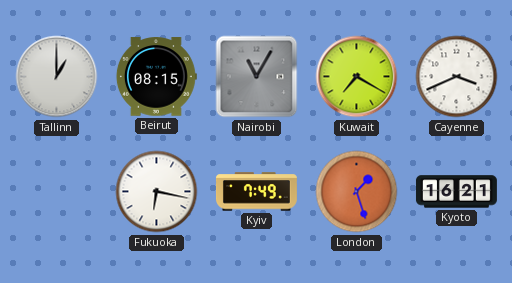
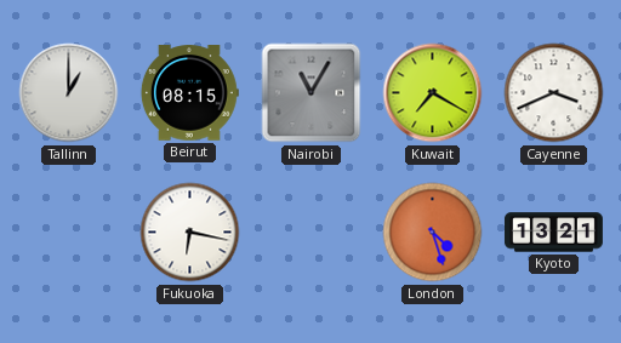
Kyiv: 7:49 -> none
London: 1:27 -> 4:27
Kyoto: 16:21 -> 13:21
